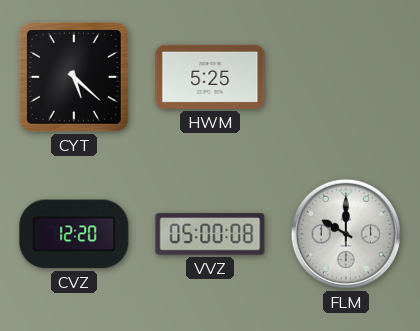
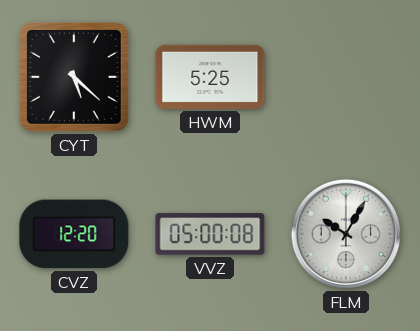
FLM: 10:00 -> 10:05
